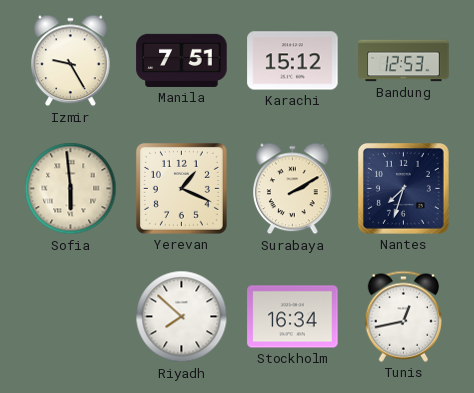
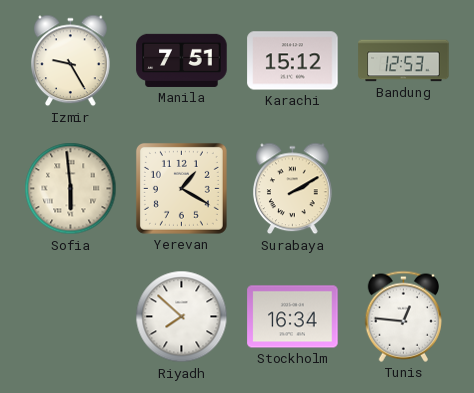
Yerevan: 1:19 -> 1:20
Nantes: 7:33 -> none
Tunis: 12:43 -> 12:46
